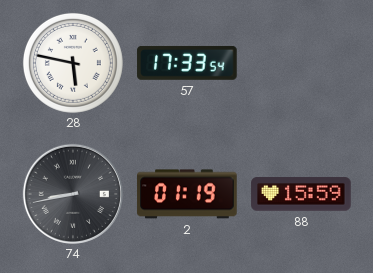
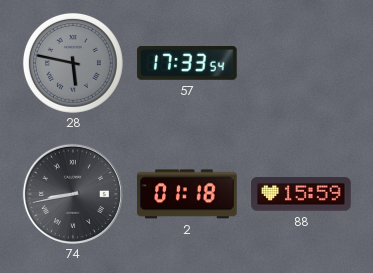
28 dial: white -> grey
2: 01:19 -> 01:18
